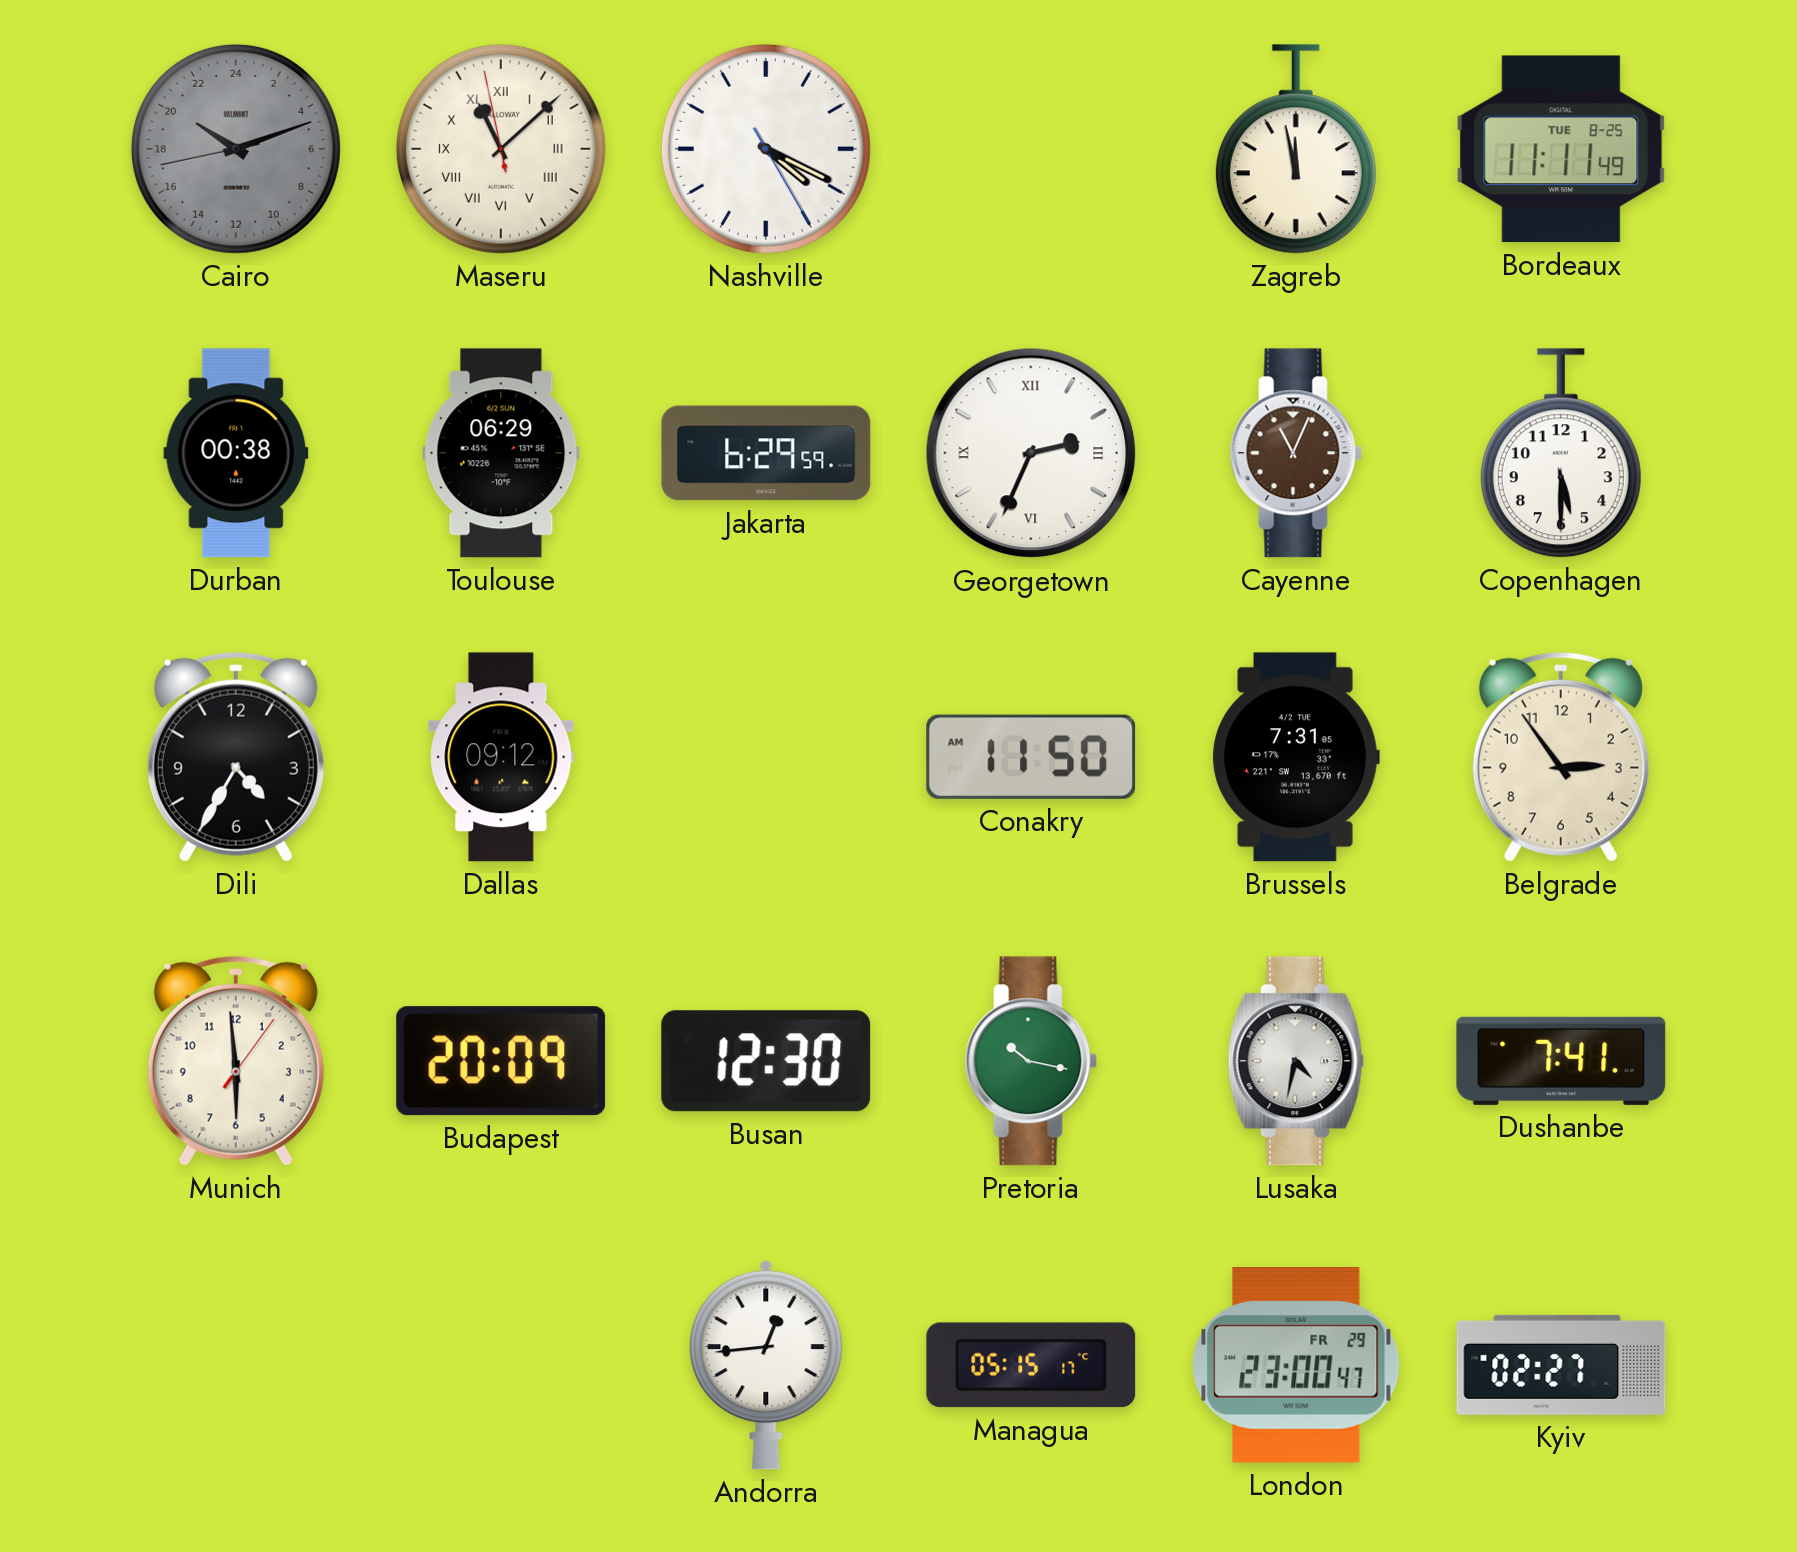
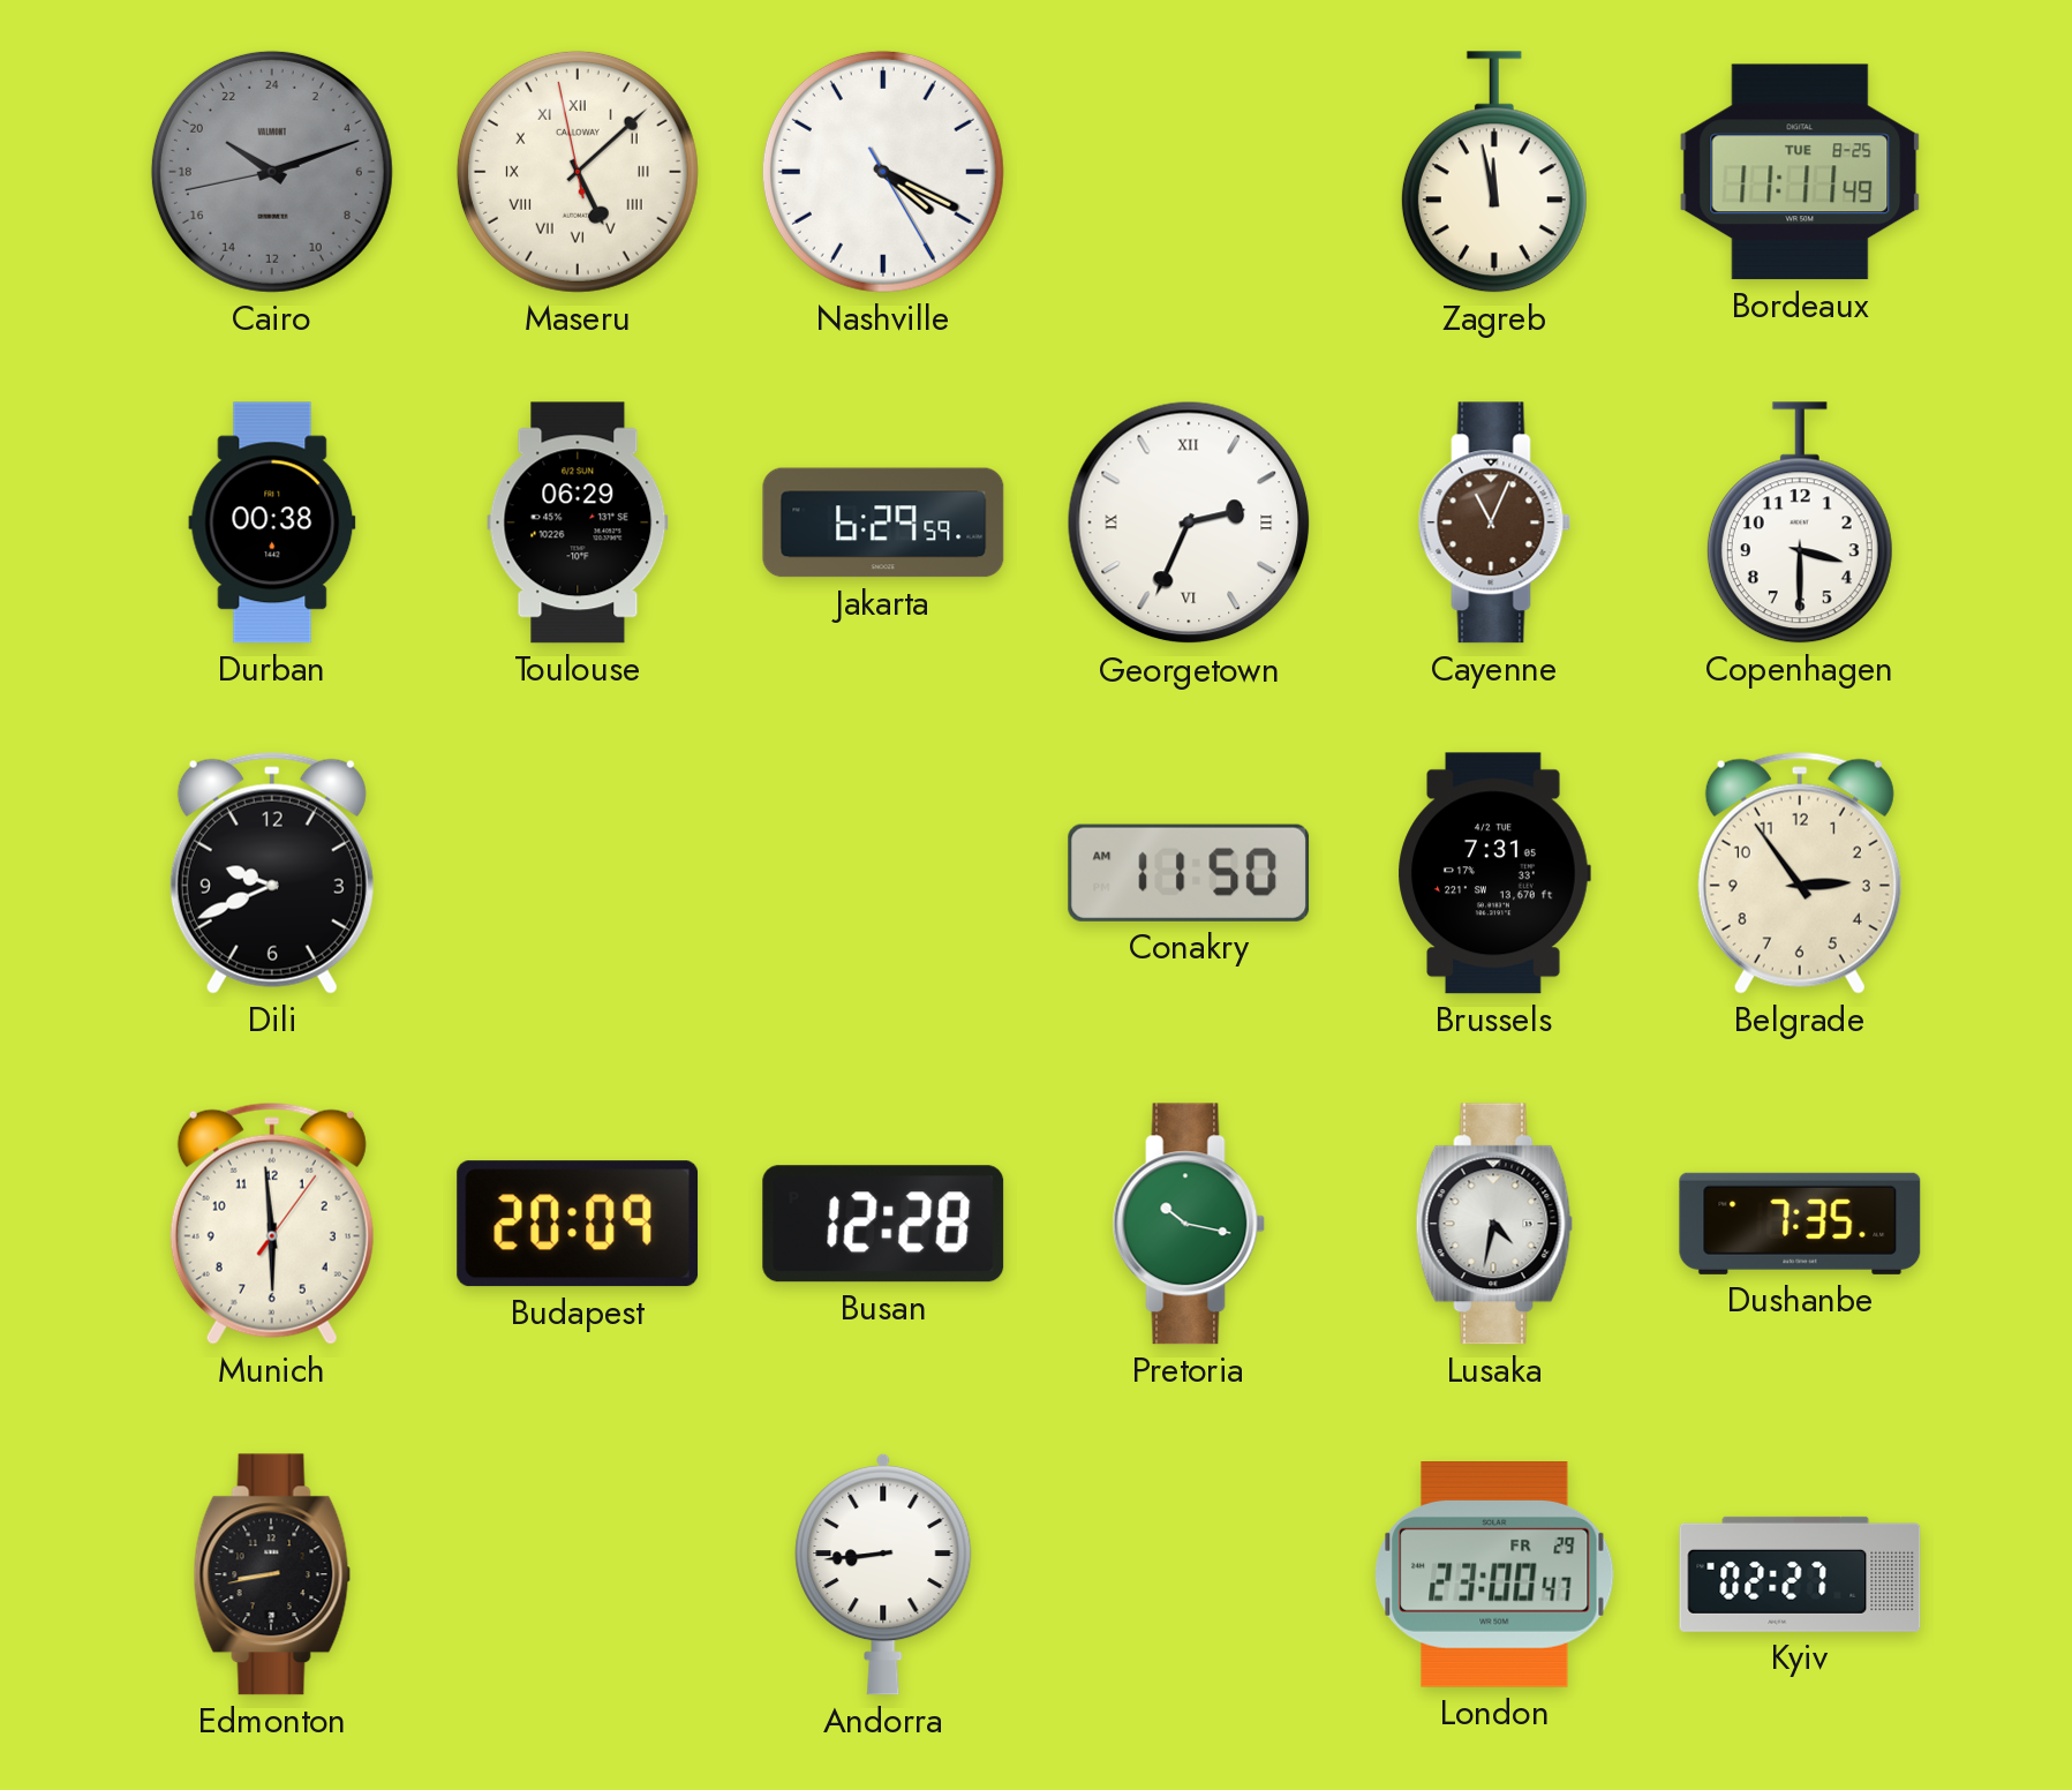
Maseru: 11:07 -> 5:07
Copenhagen: 5:30 -> 3:30
Dili: 4:35 -> 9:41
Dallas: 09:12 -> none
Busan: 12:30 -> 12:28
Dushanbe: 7:41 -> 7:35
Edmonton: none -> 8:43
Andorra: 12:44 -> 8:44
Managua: 05:15 -> none
